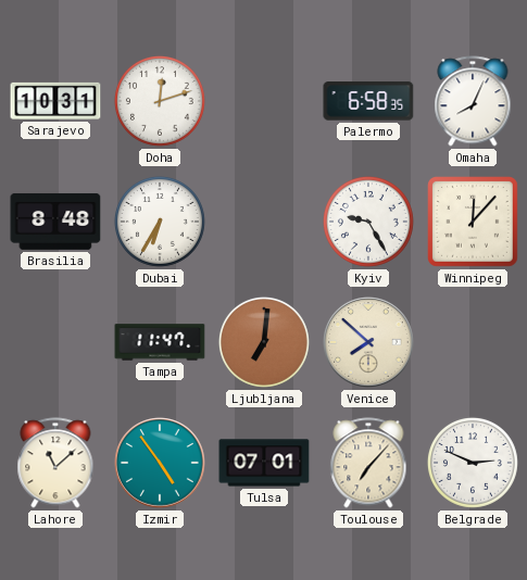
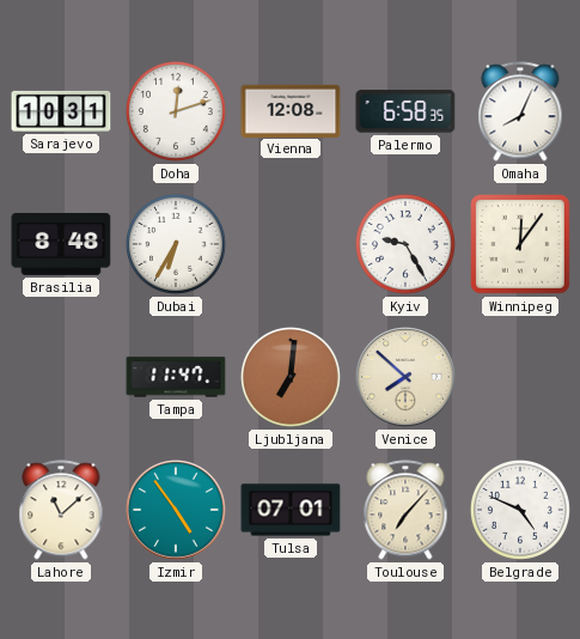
Vienna: none -> 12:08
Winnipeg: 12:07 -> 12:06
Belgrade: 2:49 -> 4:49
